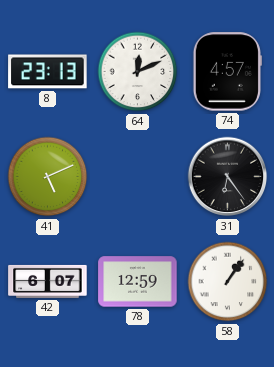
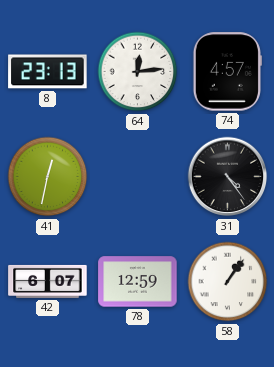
64: 12:11 -> 12:14
41: 5:11 -> 12:32
31: 6:24 -> 4:24
